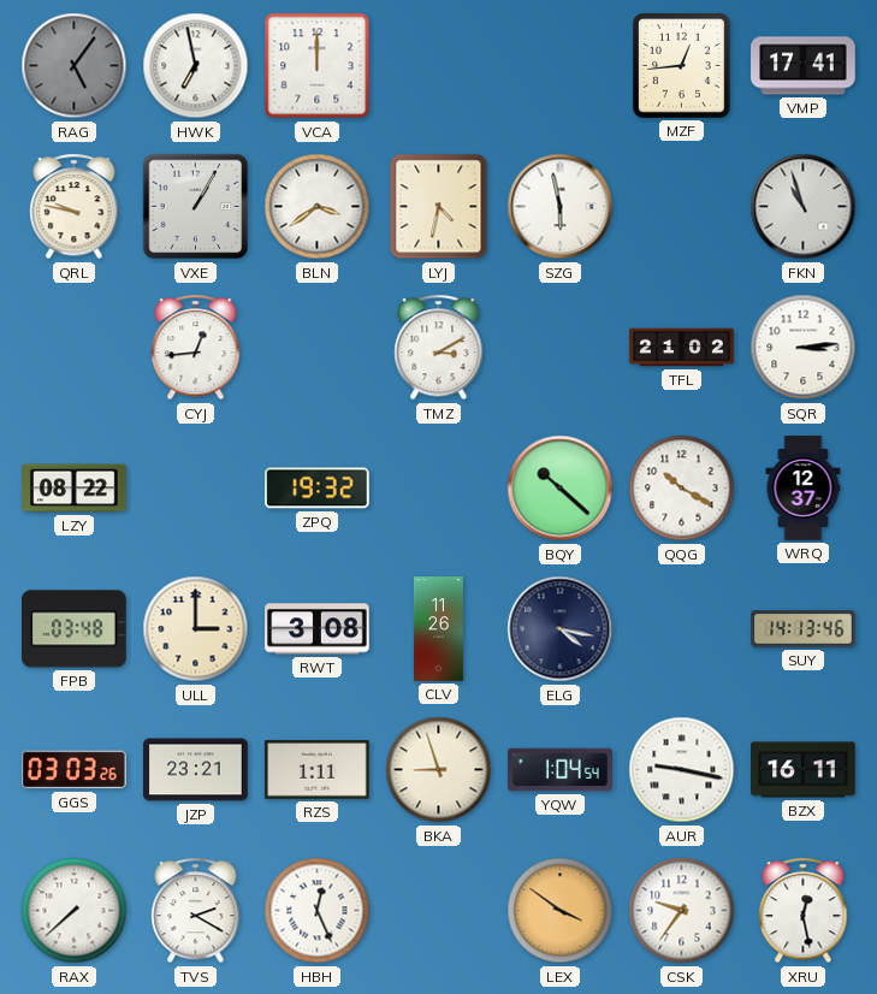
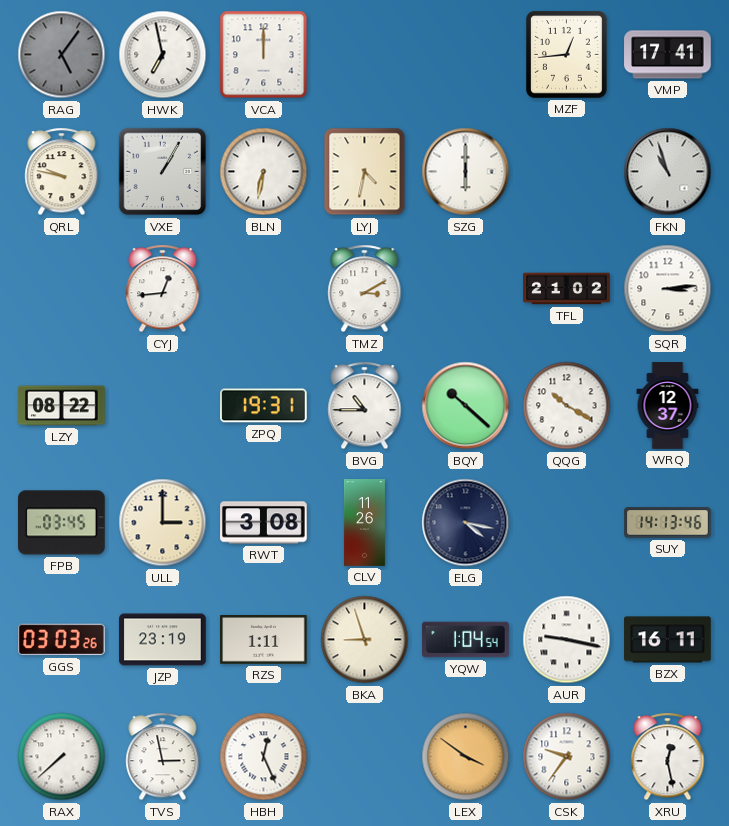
BLN: 3:39 -> 6:32
SZG: 5:58 -> 6:00
ZPQ: 19:32 -> 19:31
BVG: none -> 10:45
FPB: 03:48 -> 03:45
JZP: 23:21 -> 23:19
TVS: 2:20 -> 2:58
